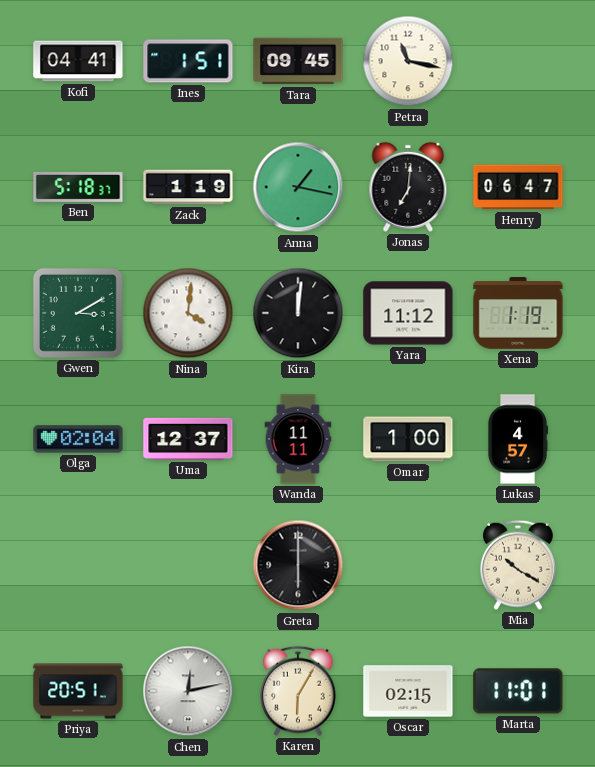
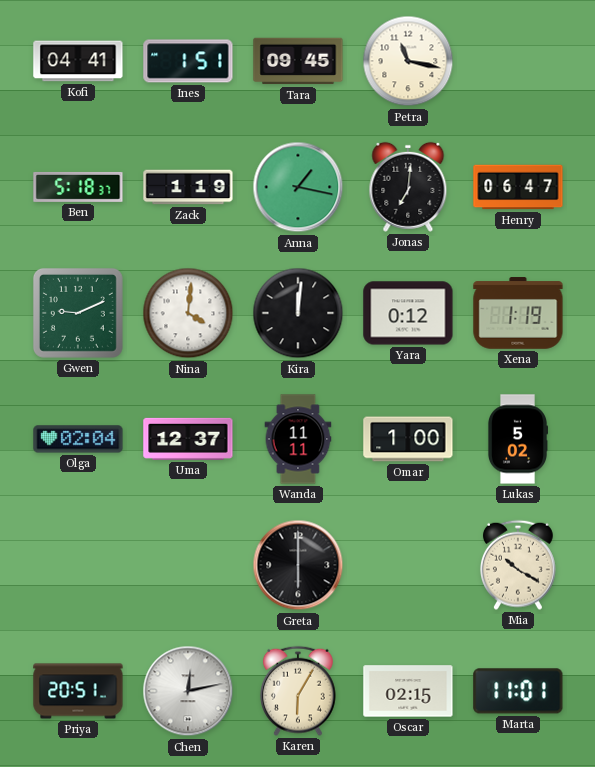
Gwen: 3:10 -> 9:11
Yara: 11:12 -> 0:12
Lukas: 4:57 -> 5:02
